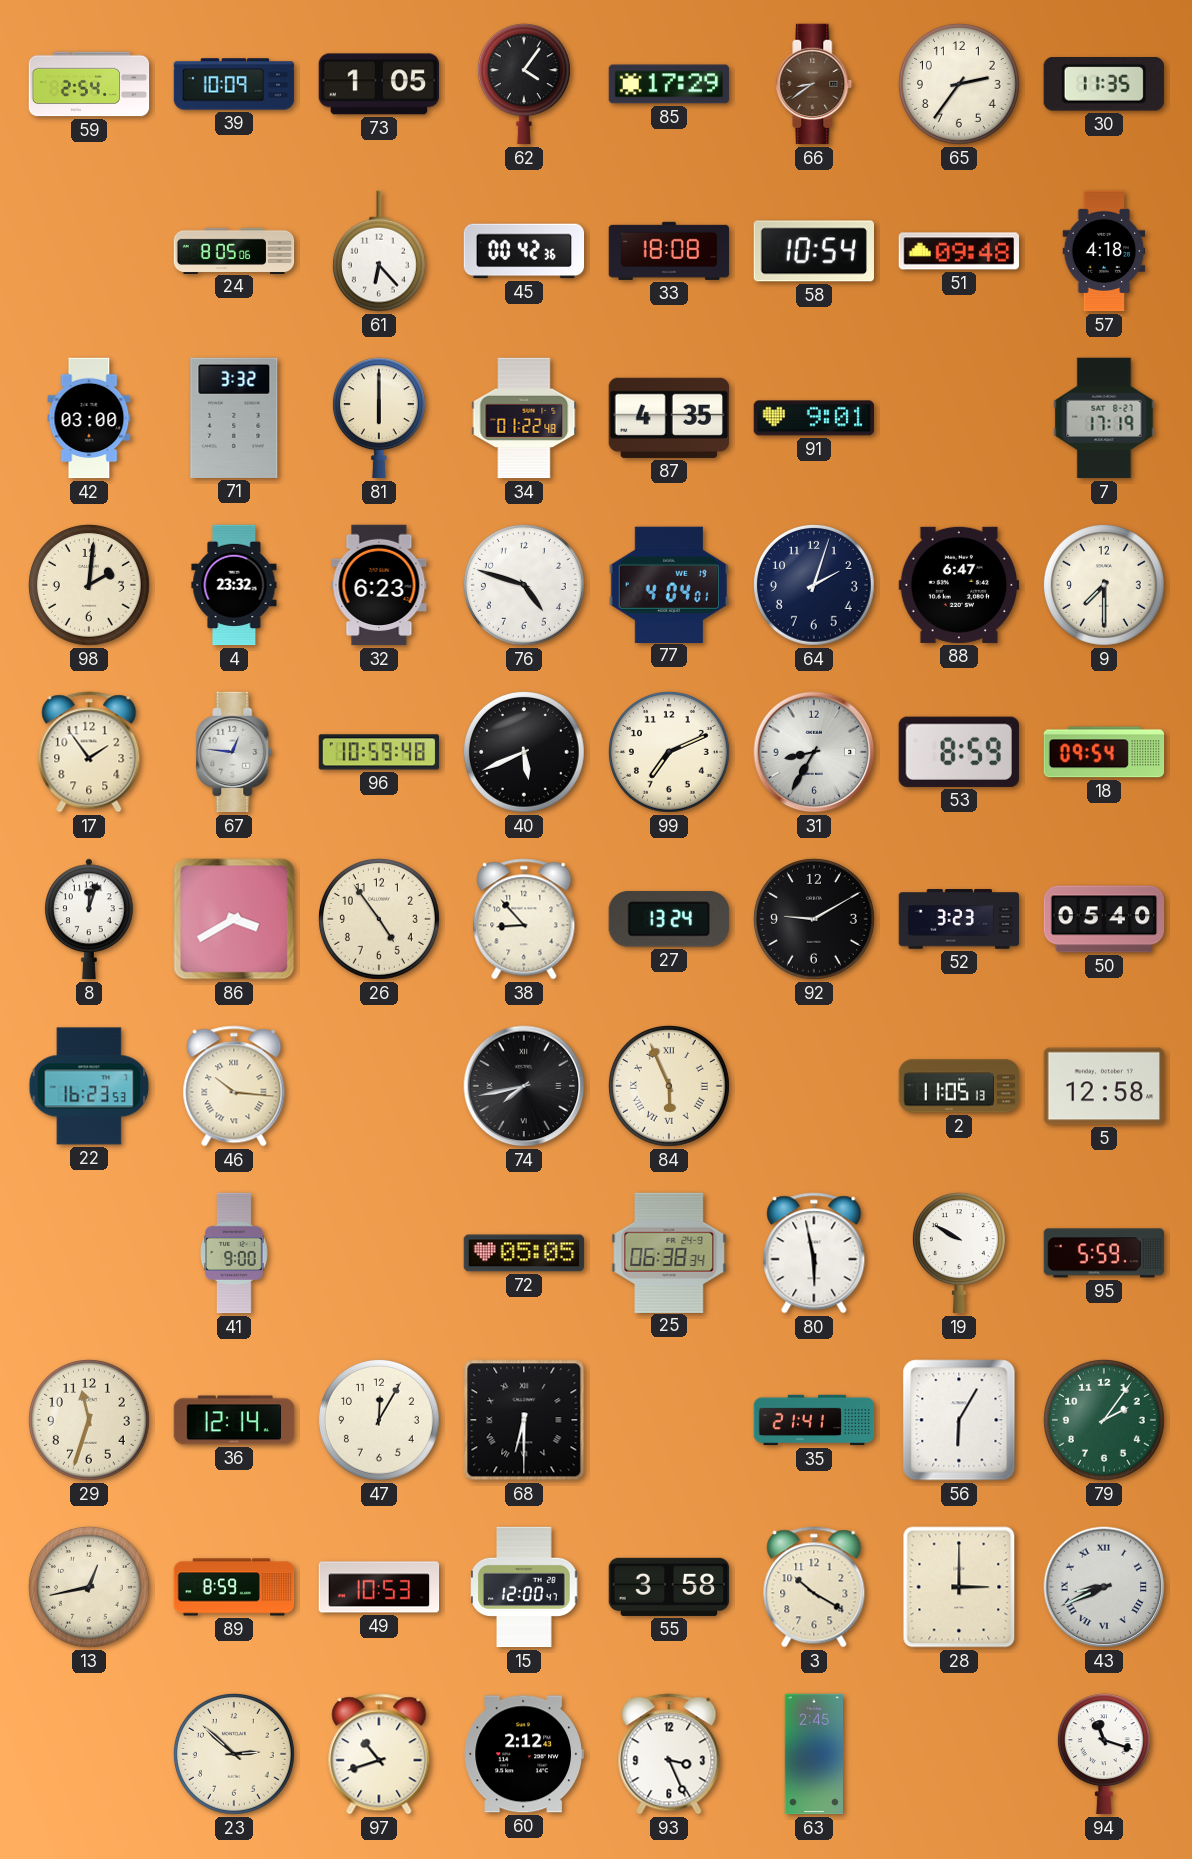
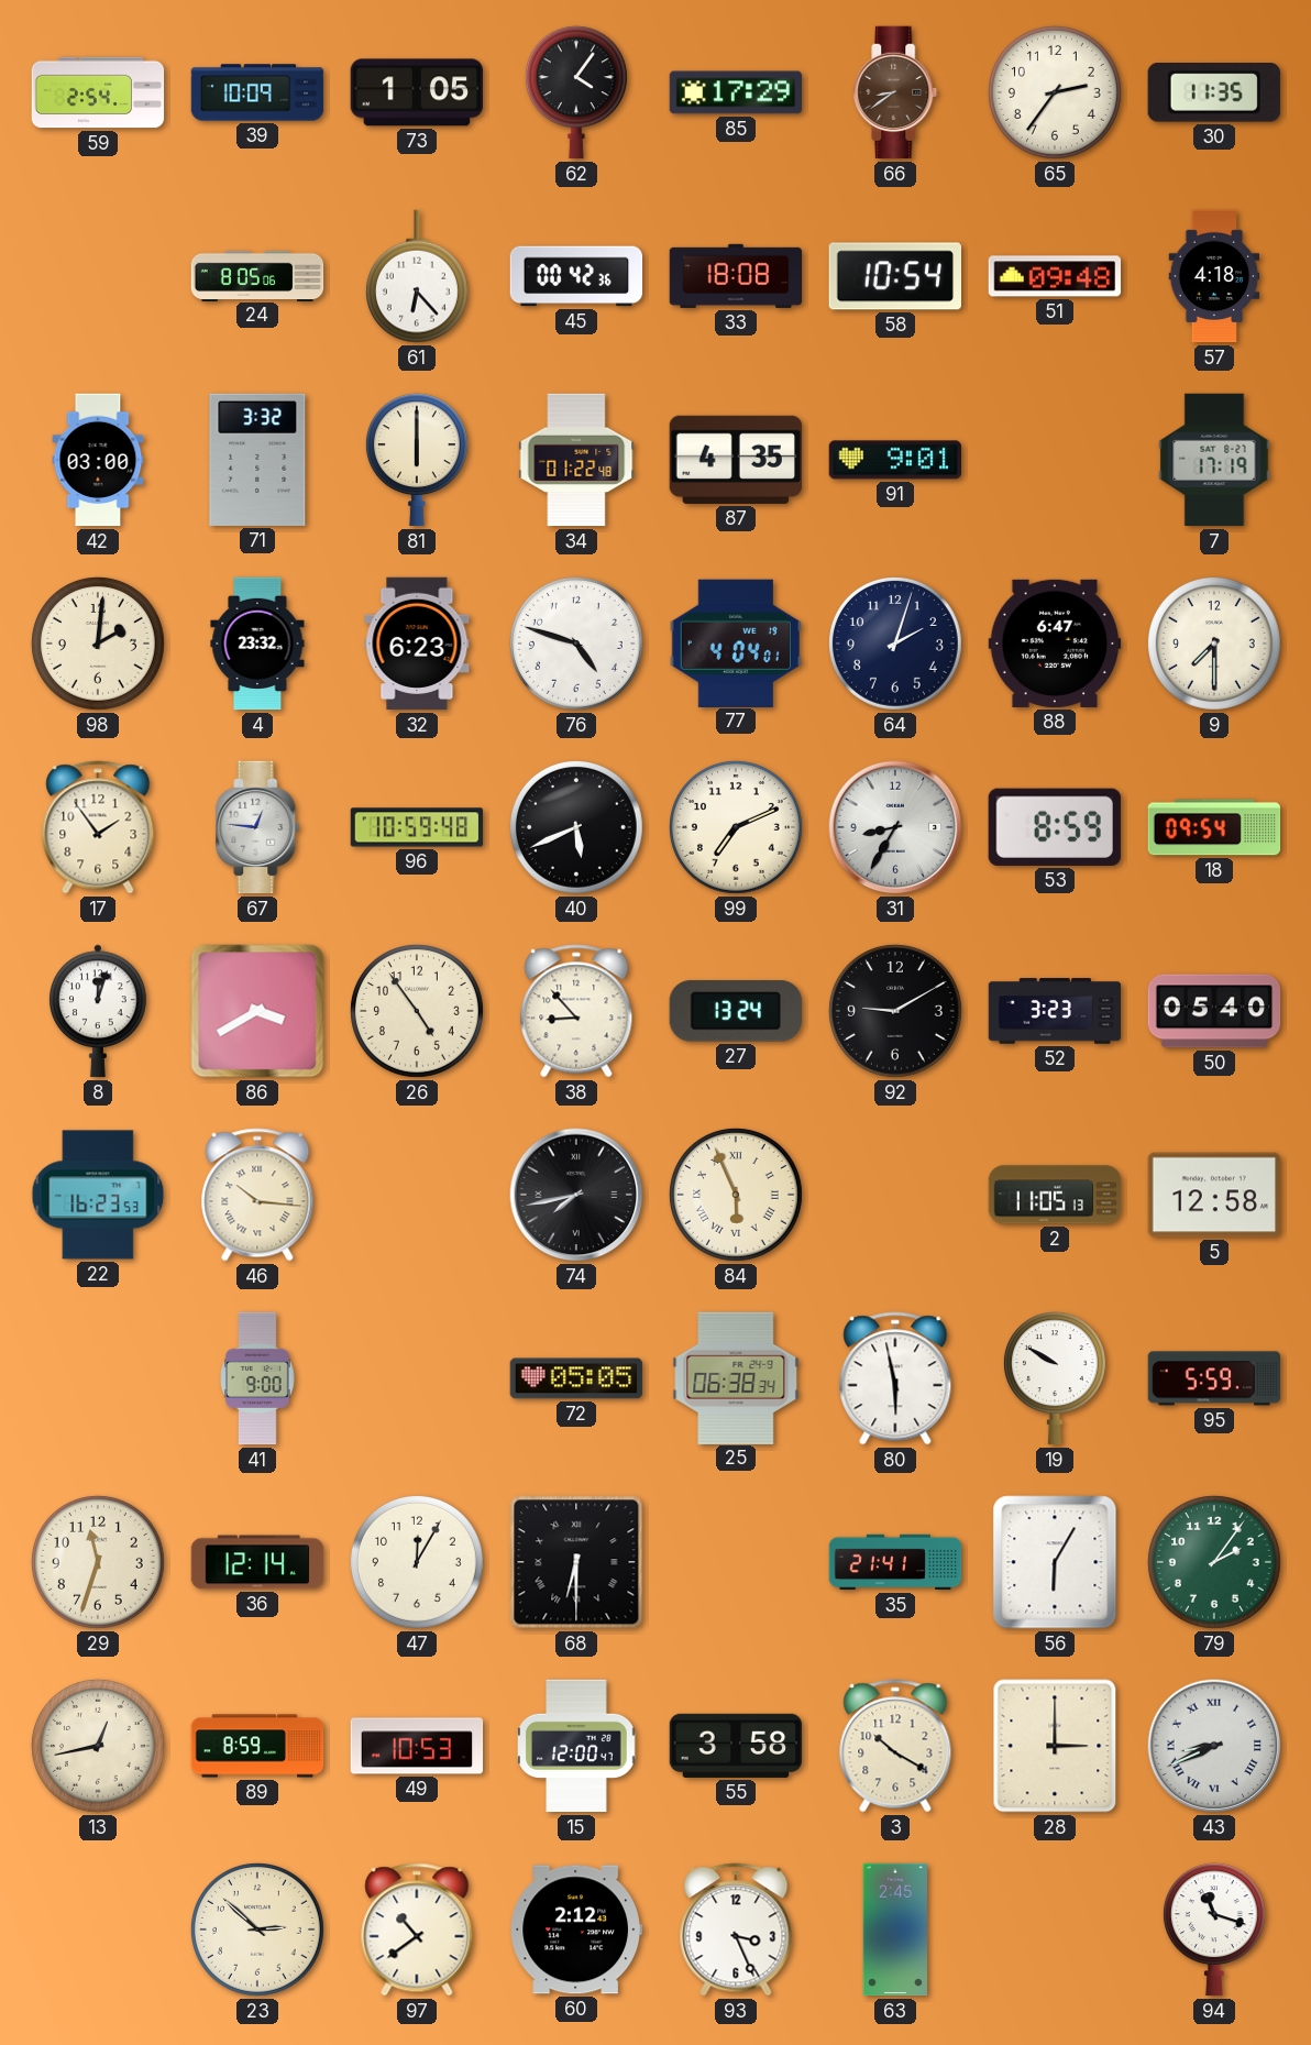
97: 10:42 -> 10:39
